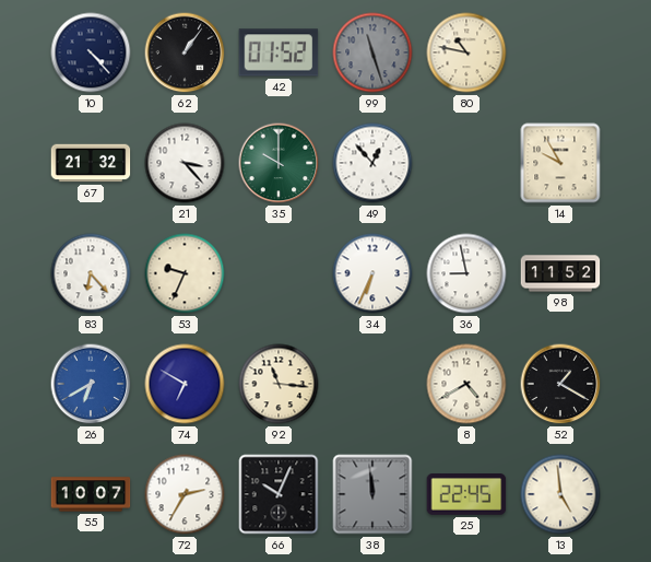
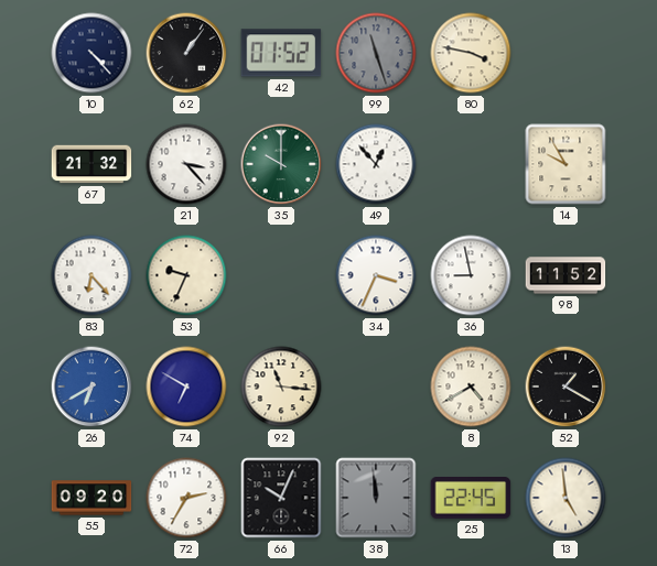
80: 10:47 -> 3:47
34: 6:34 -> 3:34
55: 10:07 -> 09:20
